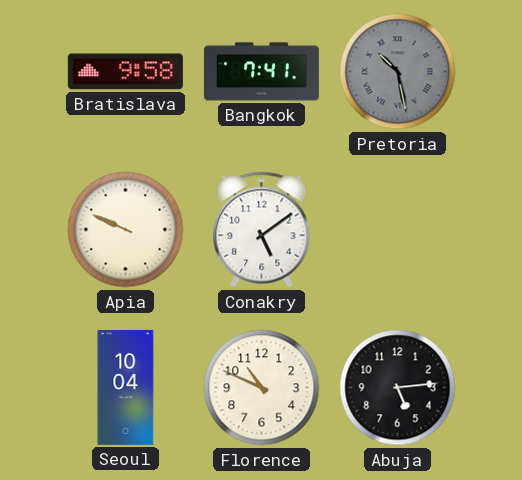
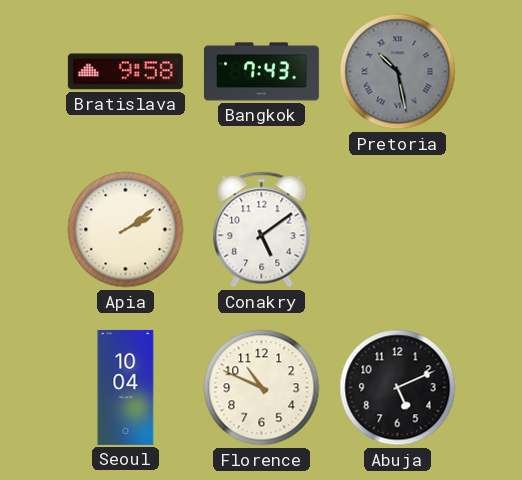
Bangkok: 7:41 -> 7:43
Apia: 9:49 -> 2:09
Abuja: 5:14 -> 5:11
